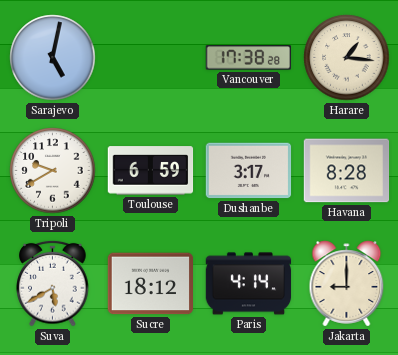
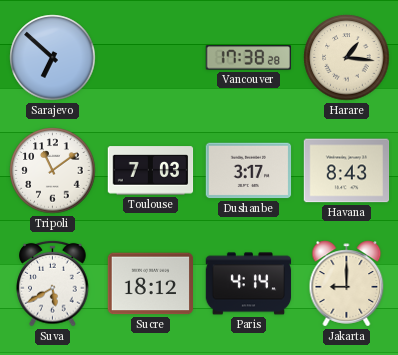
Sarajevo: 5:02 -> 6:52
Tripoli: 9:40 -> 11:09
Toulouse: 6:59 -> 7:03
Havana: 8:28 -> 8:43
